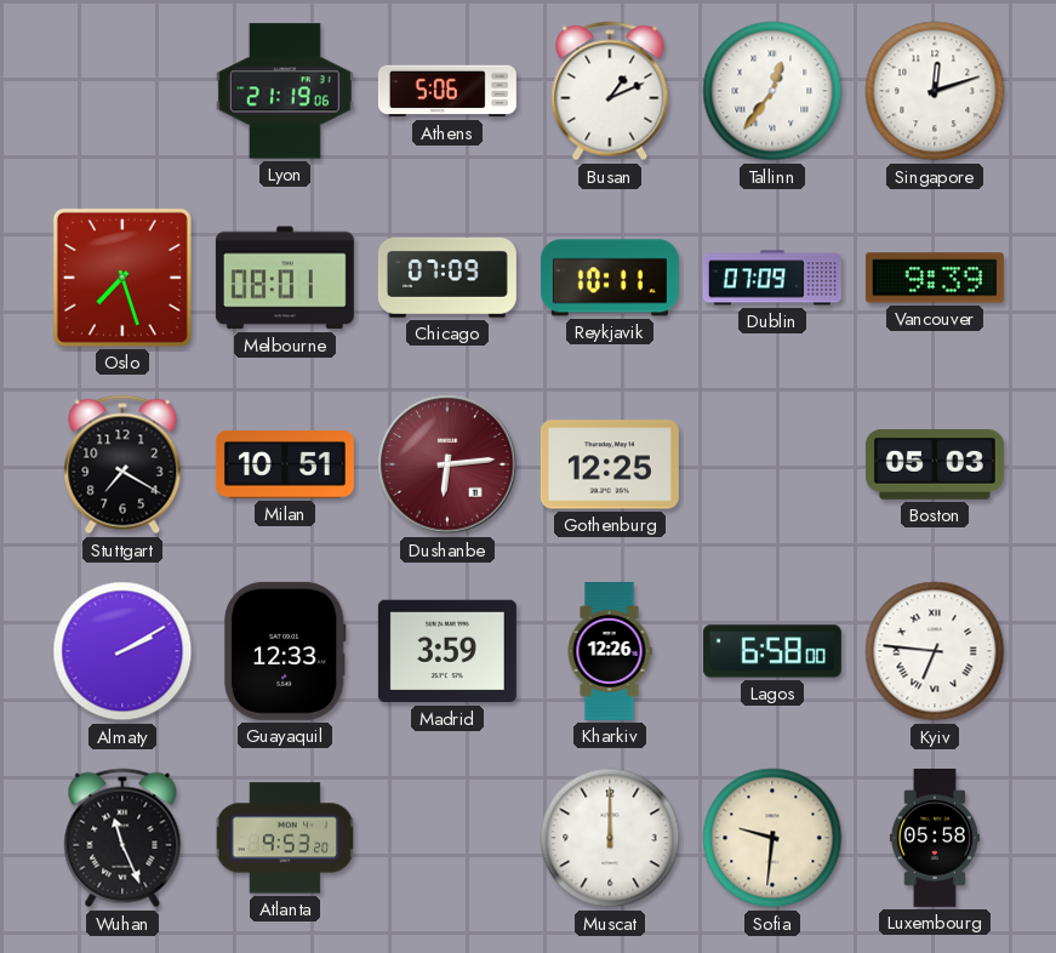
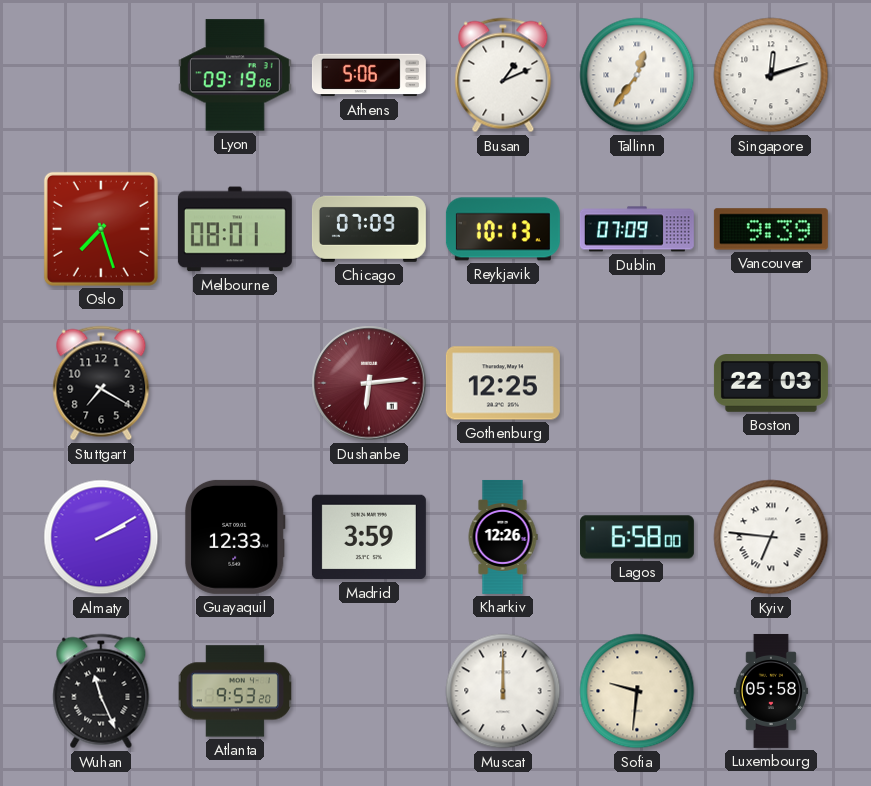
Lyon: 21:19 -> 09:19
Reykjavik: 10:11 -> 10:13
Milan: 10:51 -> none
Boston: 05:03 -> 22:03
